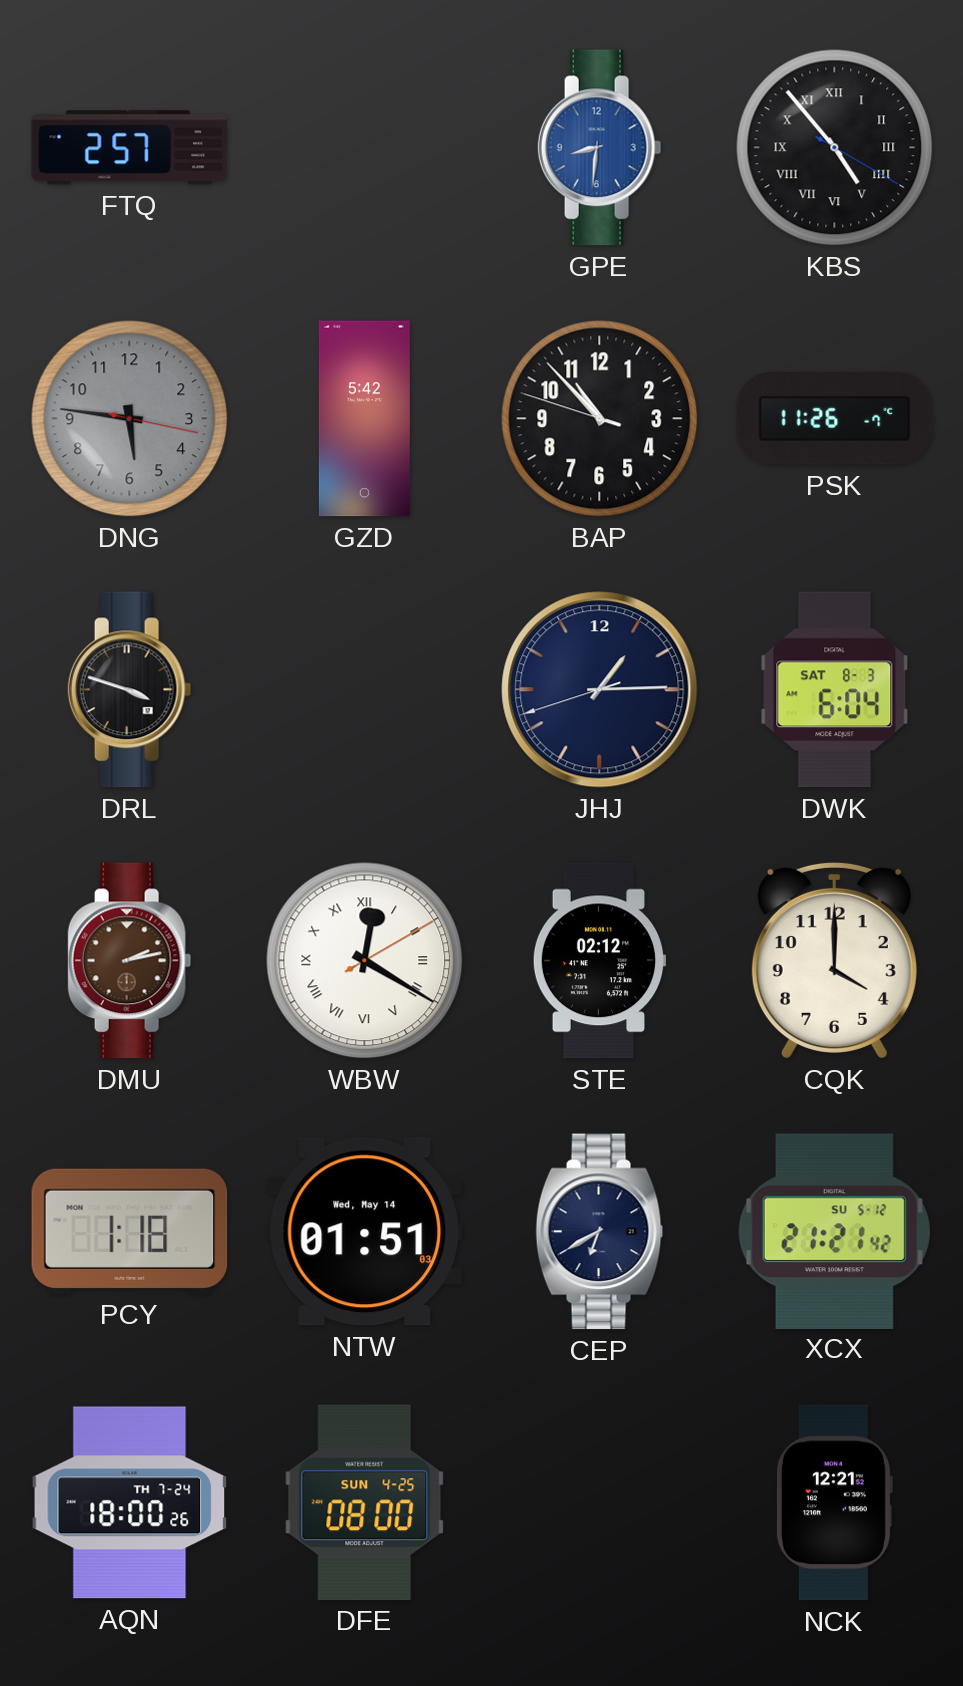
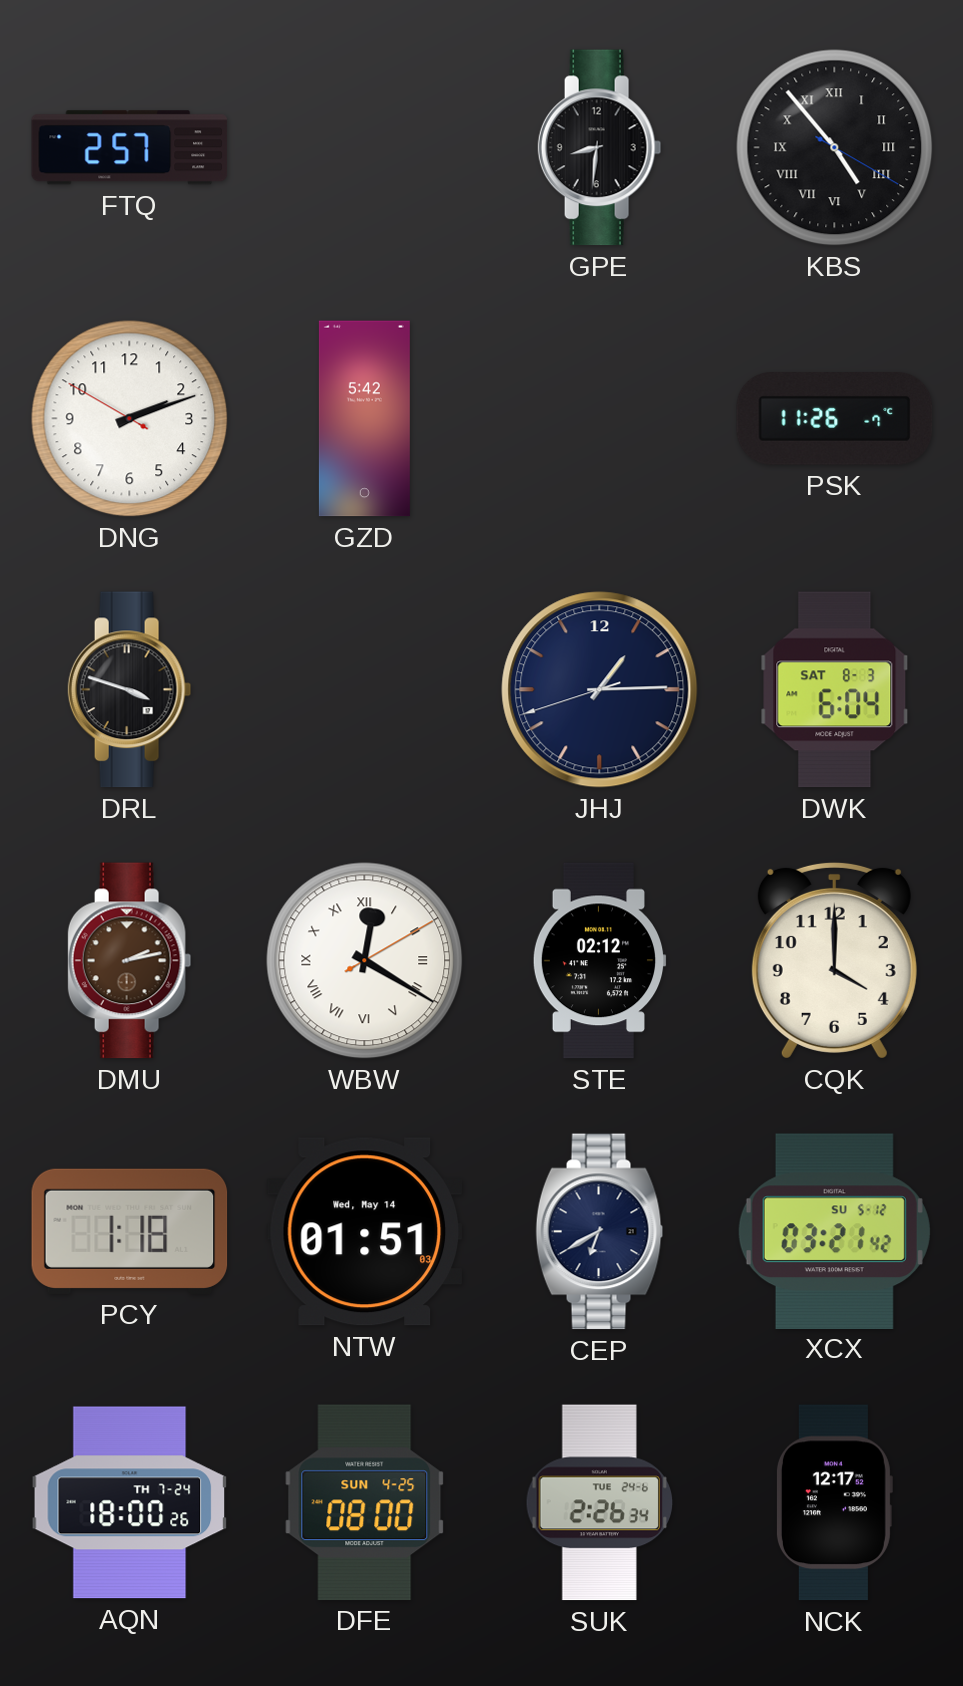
GPE dial: blue -> black
DNG: 5:46 -> 2:11
DNG dial: grey -> white
BAP: 10:52 -> none
XCX: 21:21 -> 03:21
SUK: none -> 2:26
NCK: 12:21 -> 12:17
